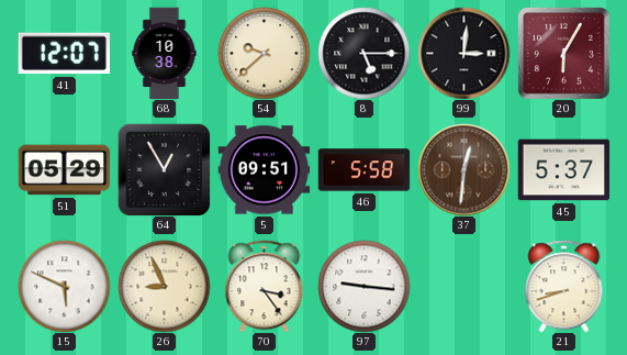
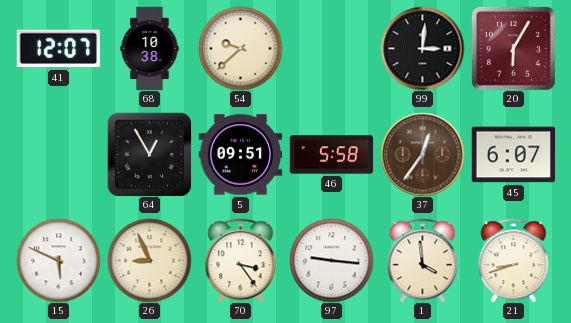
8: 5:15 -> none
51: 05:29 -> none
37: 12:31 -> 12:36
45: 5:37 -> 6:07
1: none -> 3:59
